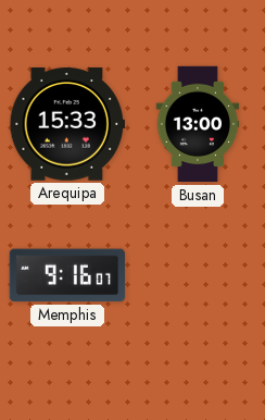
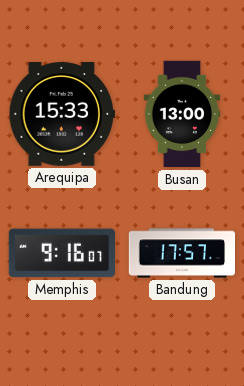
Bandung: none -> 17:57
